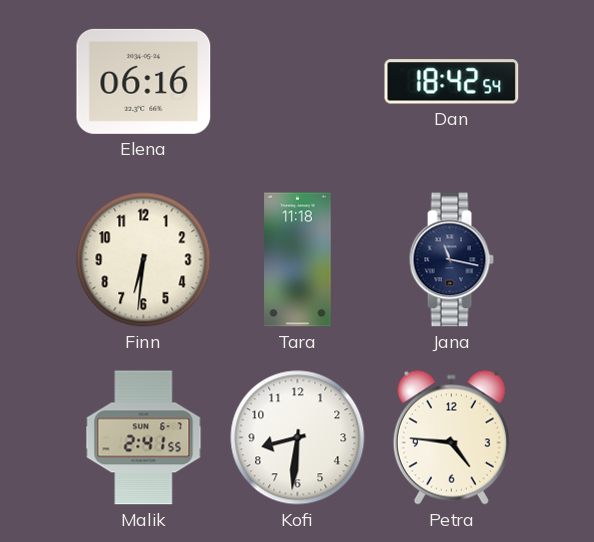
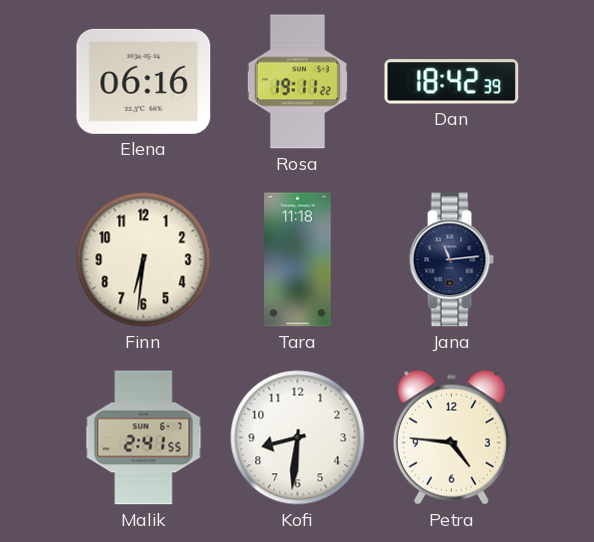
Rosa: none -> 19:11
Dan: 18:42:54 -> 18:42:39
Jana: 11:17 -> 11:14
